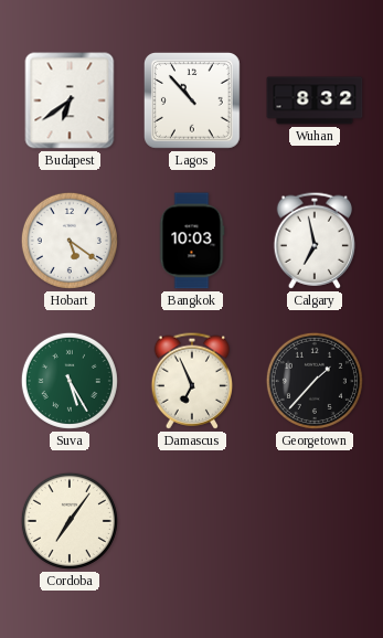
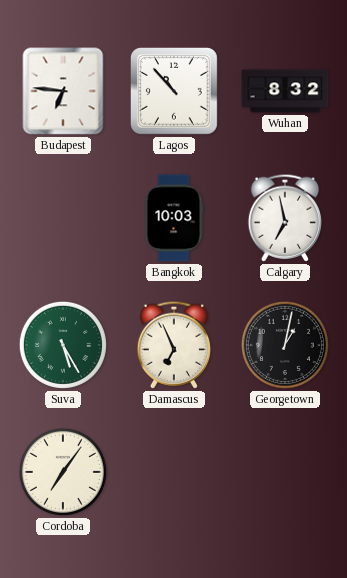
Budapest: 6:39 -> 6:46
Hobart: 5:21 -> none
Georgetown: 1:37 -> 1:02
